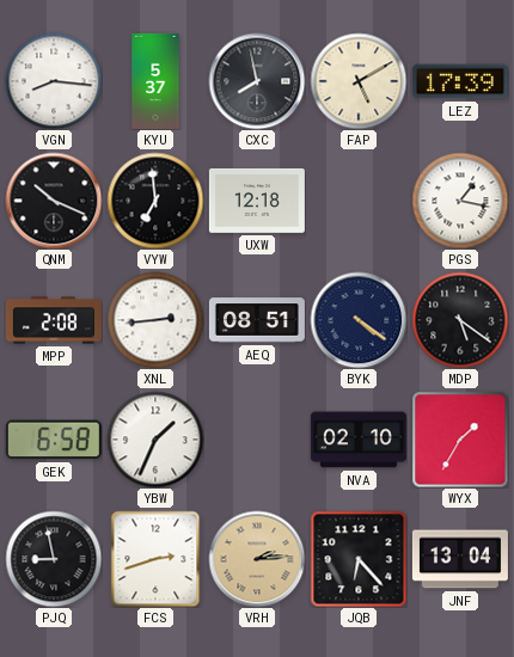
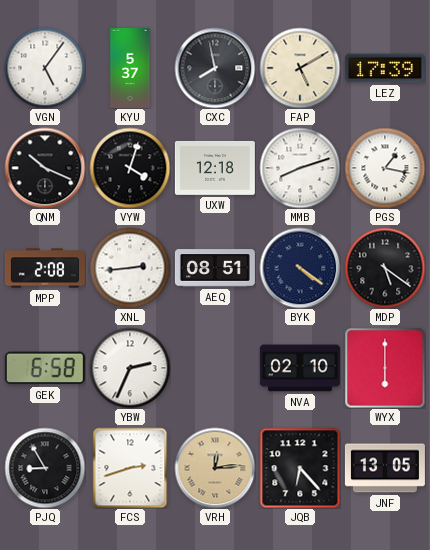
VGN: 8:16 -> 5:06
VYW: 6:59 -> 4:03
MMB: none -> 8:12
YBW: 1:34 -> 2:34
WYX: 1:35 -> 6:00
PJQ: 8:58 -> 8:55
VRH: 2:14 -> 12:14
JNF: 13:04 -> 13:05
